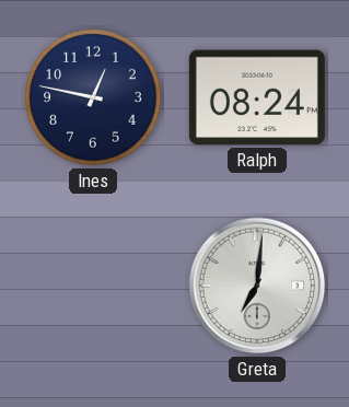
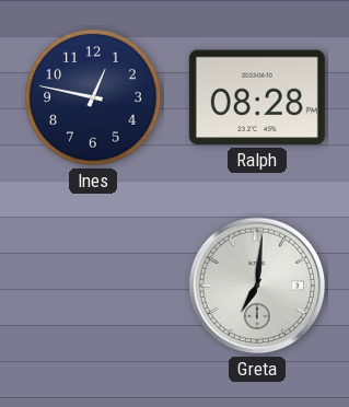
Ralph: 08:24 -> 08:28
